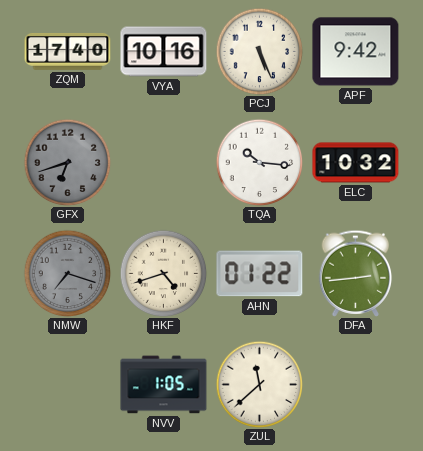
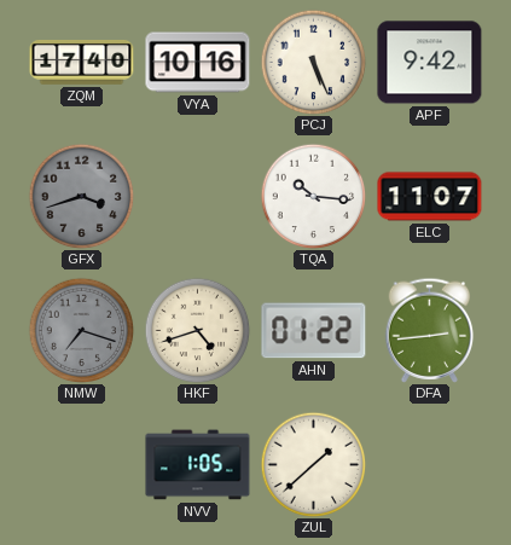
GFX: 6:42 -> 3:42
ELC: 10:32 -> 11:07
ZUL: 11:38 -> 1:38
